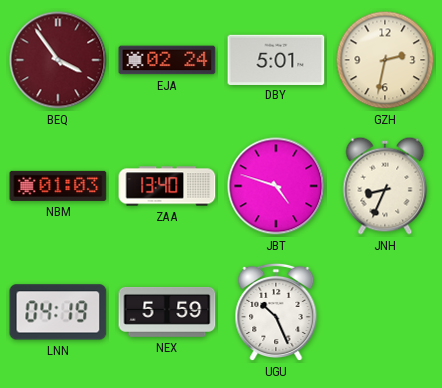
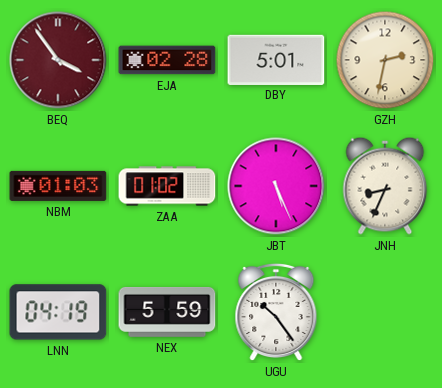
EJA: 02:24 -> 02:28
ZAA: 13:40 -> 01:02
JBT: 4:48 -> 5:26
UGU: 10:26 -> 10:24
